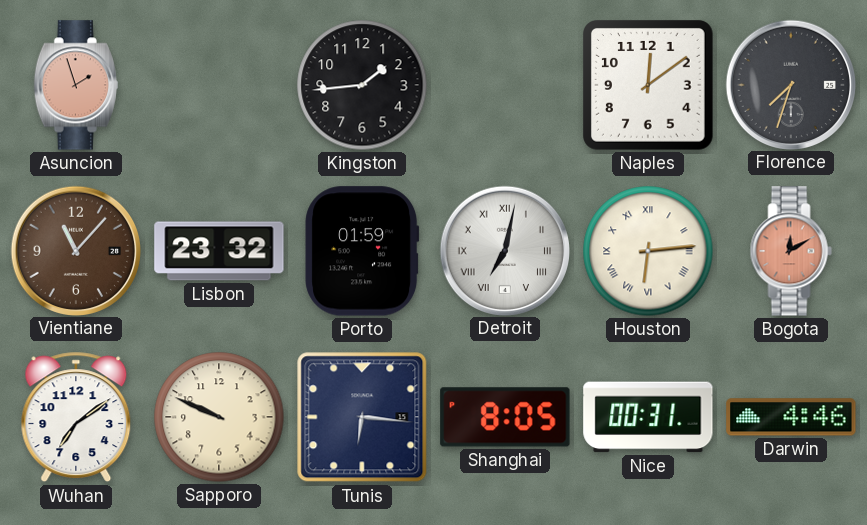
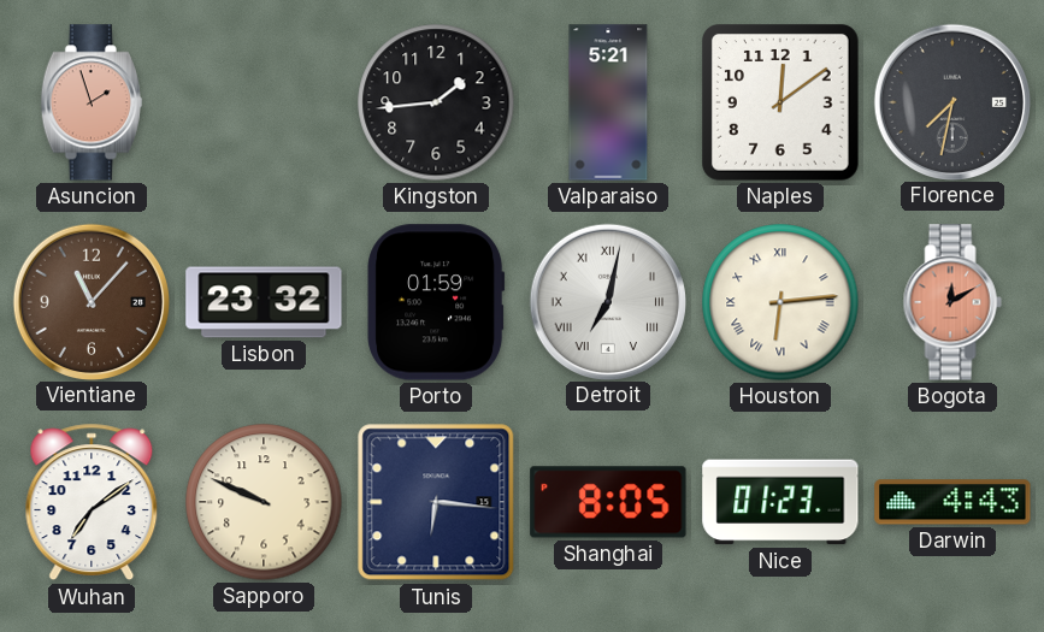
Valparaiso: none -> 5:21
Florence: 7:33 -> 7:32
Nice: 00:31 -> 01:23
Darwin: 4:46 -> 4:43
